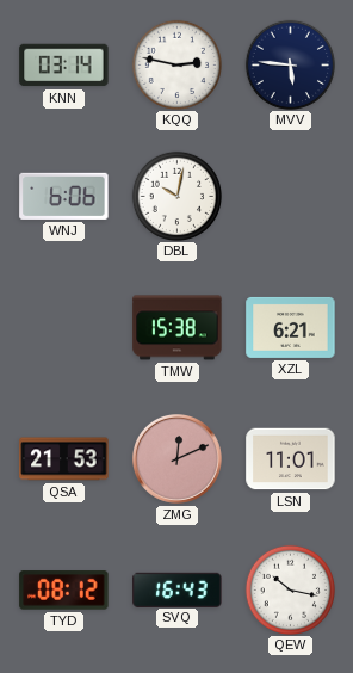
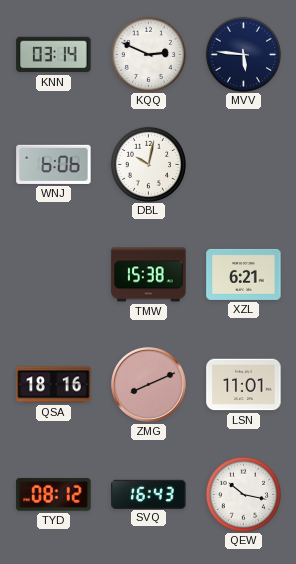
KQQ: 2:47 -> 2:49
QSA: 21:53 -> 18:16
ZMG: 12:11 -> 8:11
